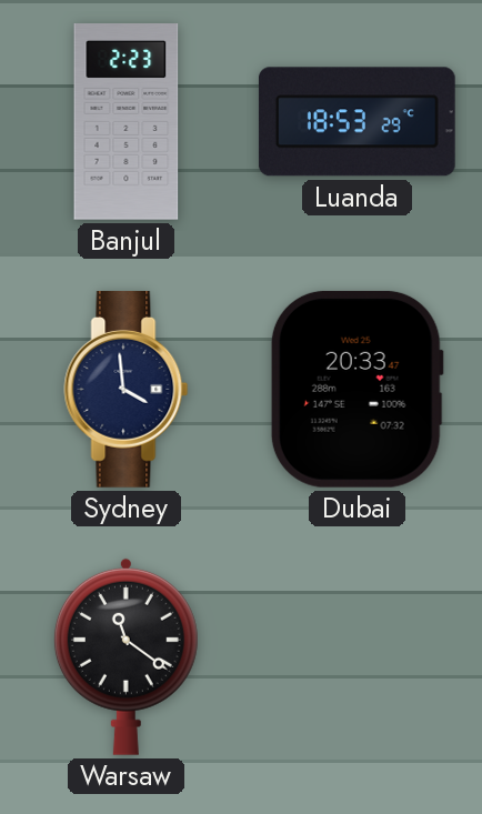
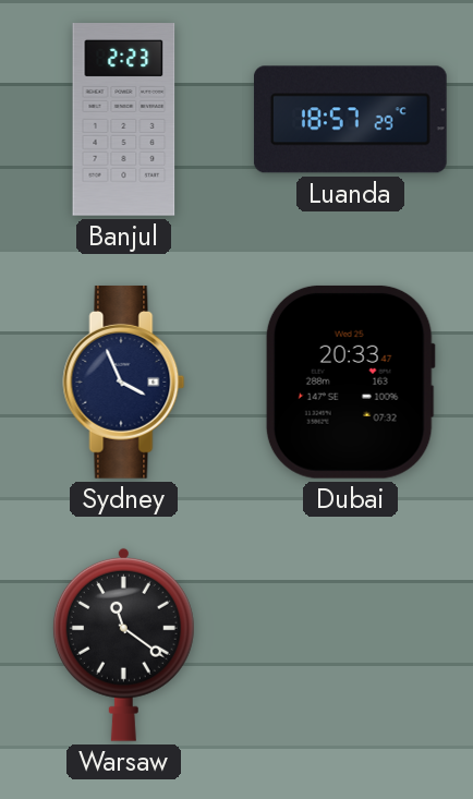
Luanda: 18:53 -> 18:57
Sydney: 3:59 -> 3:56
